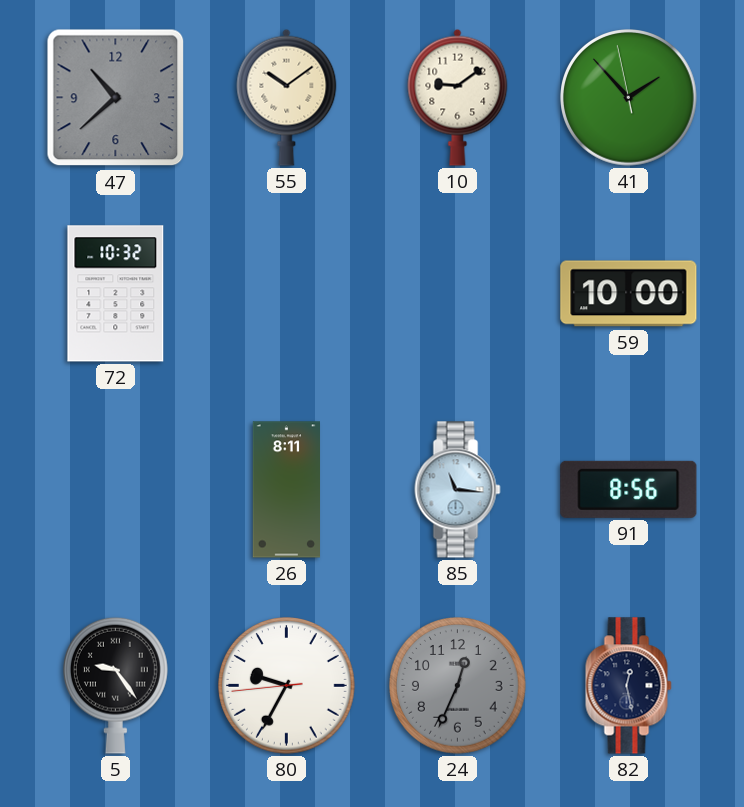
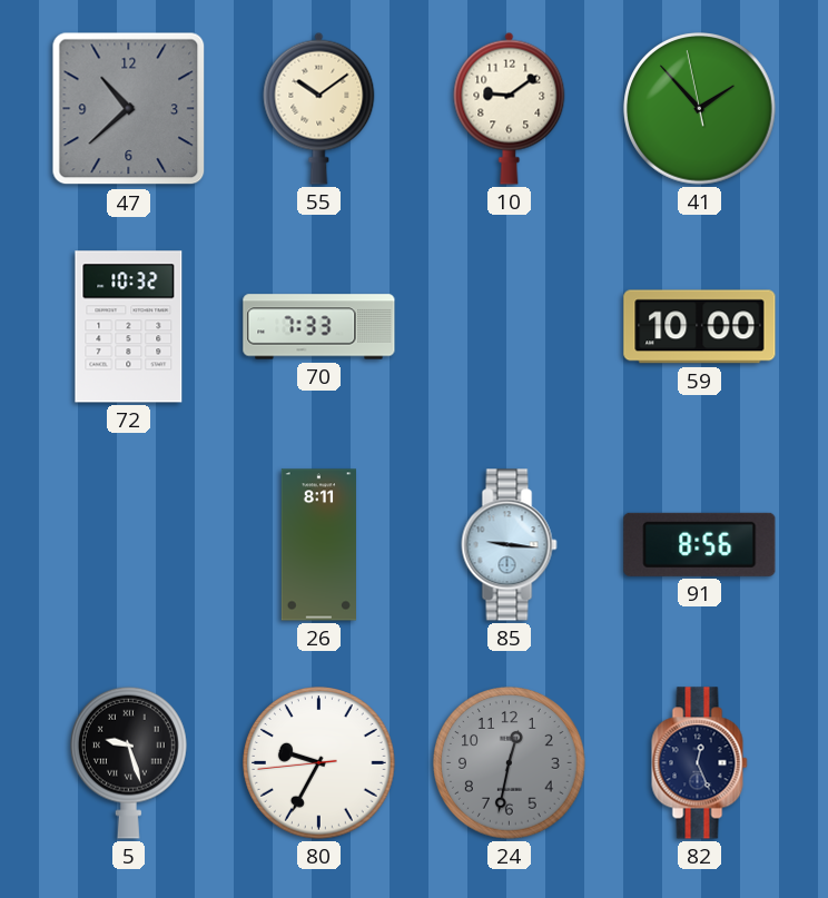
70: none -> 7:33
85: 11:16 -> 9:16
5: 9:24 -> 9:27
24: 12:34 -> 12:32
82: 12:28 -> 12:26
